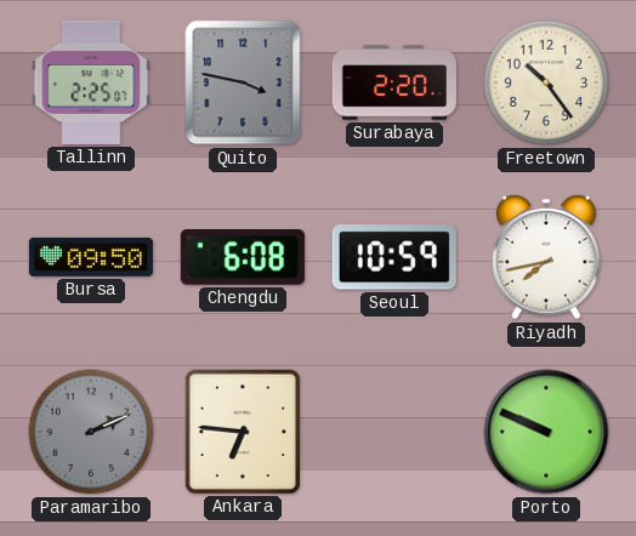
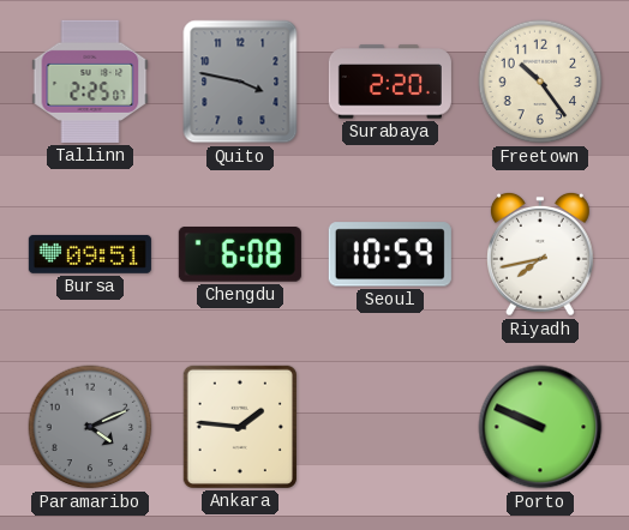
Bursa: 09:50 -> 09:51
Paramaribo: 2:11 -> 4:11
Ankara: 6:46 -> 1:46
